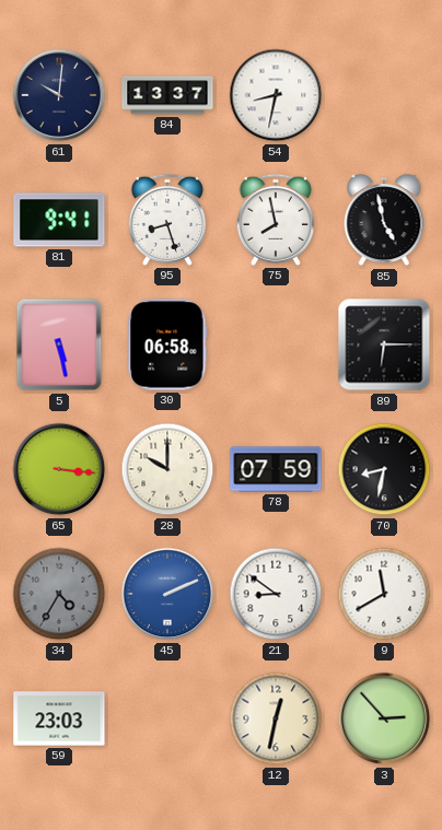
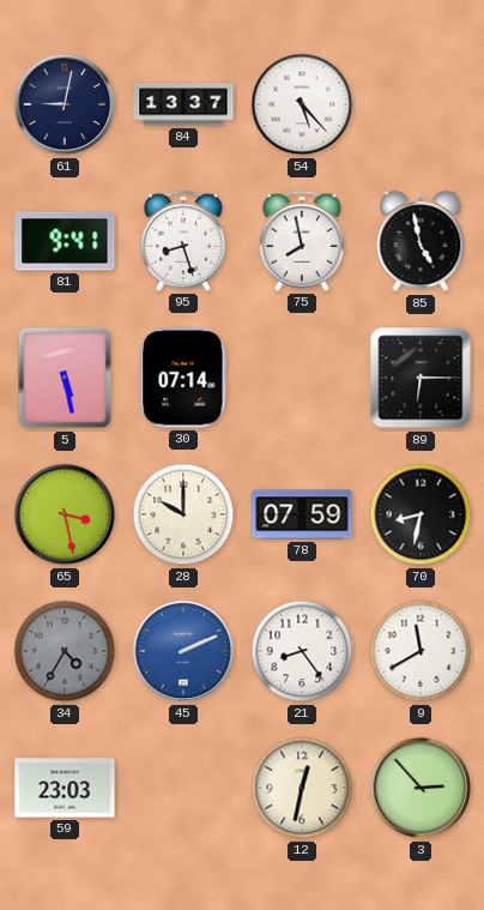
61: 10:01 -> 9:02
54: 8:32 -> 5:23
30: 06:58 -> 07:14
65: 3:16 -> 3:28
21: 8:51 -> 8:24
